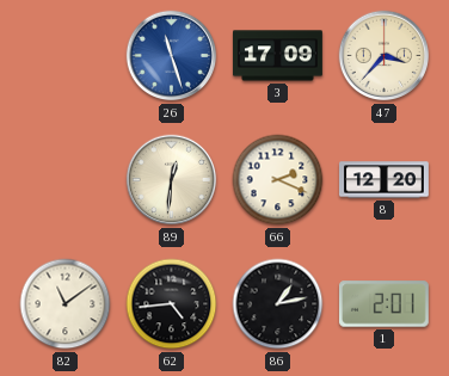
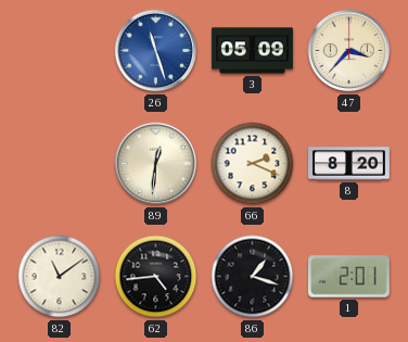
3: 17:09 -> 05:09
8: 12:20 -> 8:20
86: 1:13 -> 1:18
